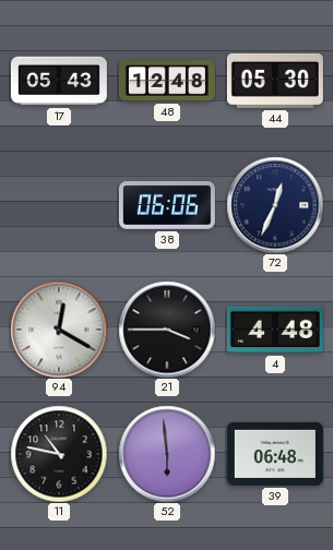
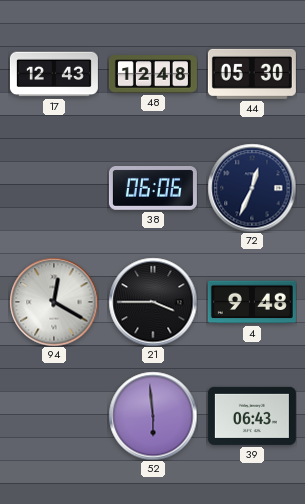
17: 05:43 -> 12:43
4: 4:48 -> 9:48
11: 10:47 -> none
39: 06:48 -> 06:43
